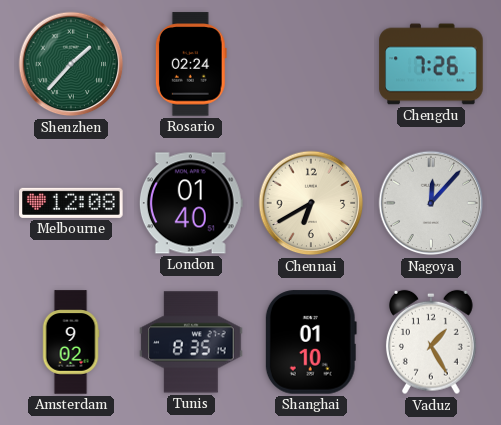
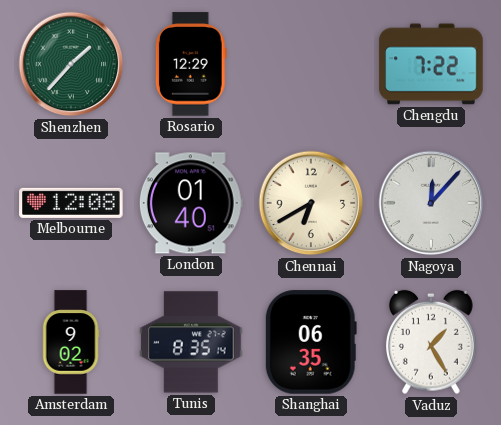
Rosario: 02:24 -> 12:29
Chengdu: 7:26 -> 7:22
Shanghai: 01:10 -> 06:35
